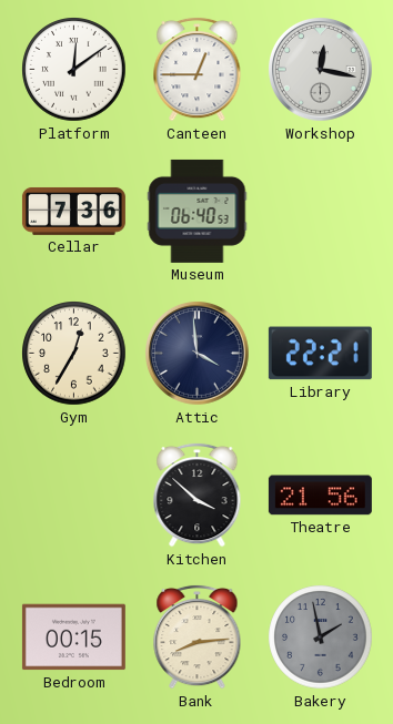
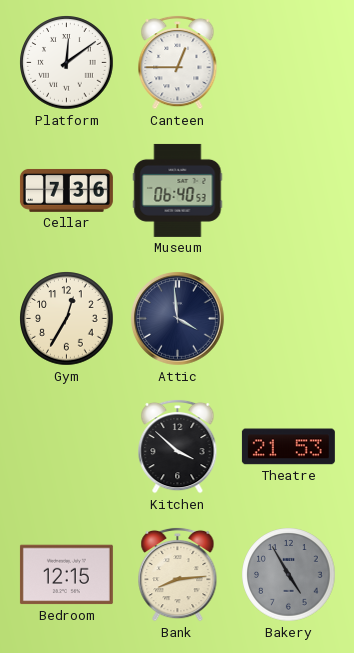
Workshop: 12:17 -> none
Library: 22:21 -> none
Theatre: 21:56 -> 21:53
Bedroom: 00:15 -> 12:15
Bakery: 1:58 -> 4:55
